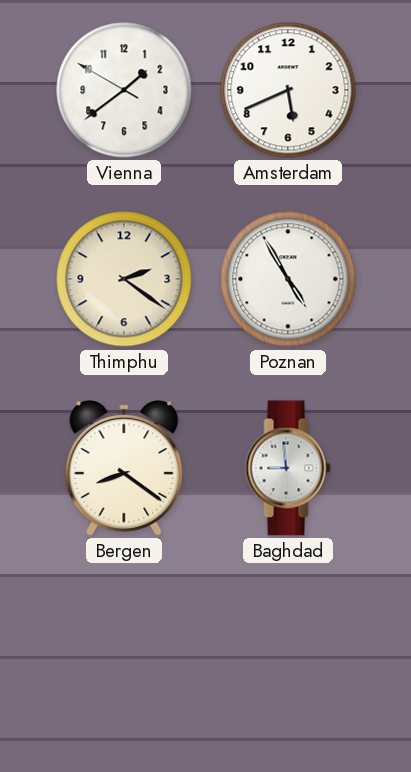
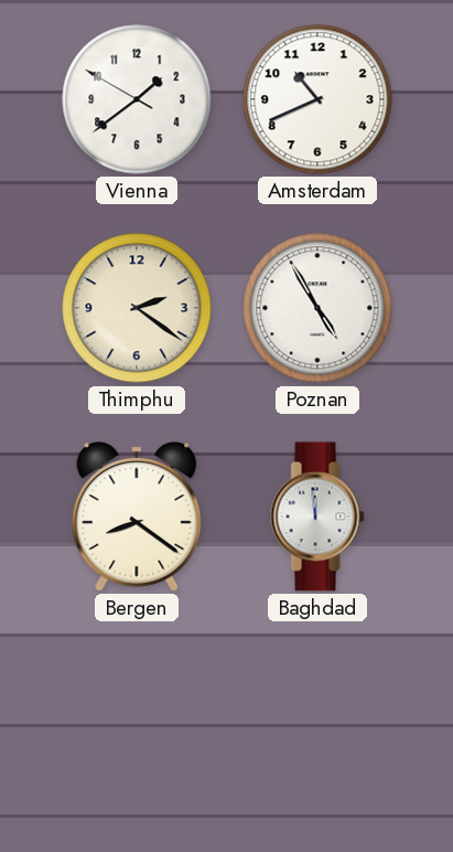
Amsterdam: 5:41 -> 10:41
Baghdad: 8:59 -> 11:59
